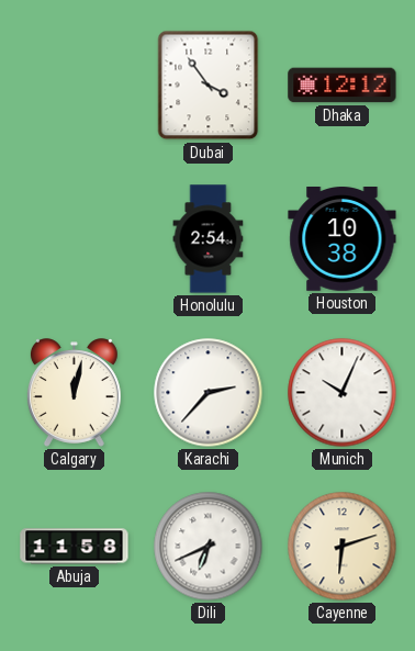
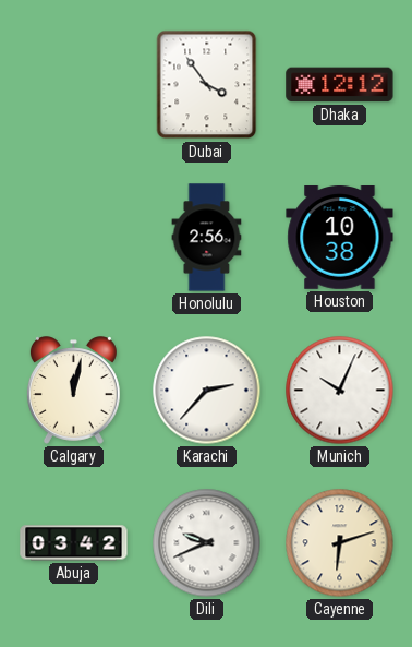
Honolulu: 2:54 -> 2:56
Abuja: 11:58 -> 03:42
Dili: 6:41 -> 9:41
